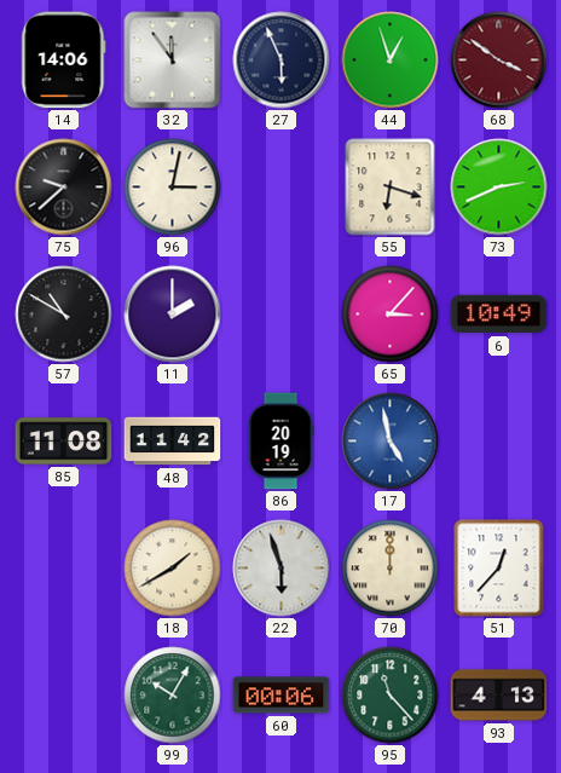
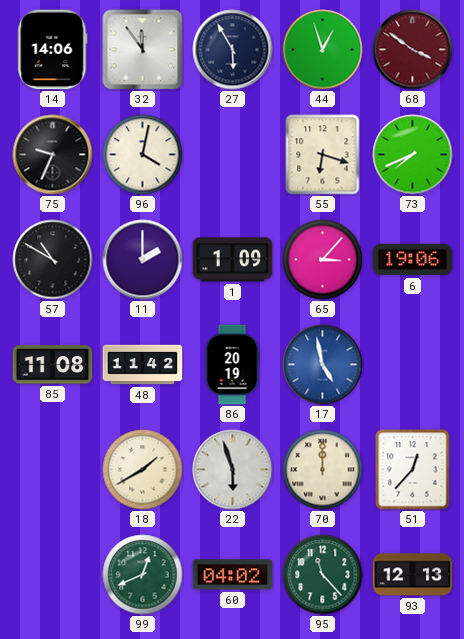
27: 5:56 -> 5:55
75: 9:38 -> 9:34
96: 3:02 -> 4:02
73: 2:41 -> 7:41
1: none -> 1:09
6: 10:49 -> 19:06
99: 10:05 -> 12:41
60: 00:06 -> 04:02
93: 4:13 -> 12:13
